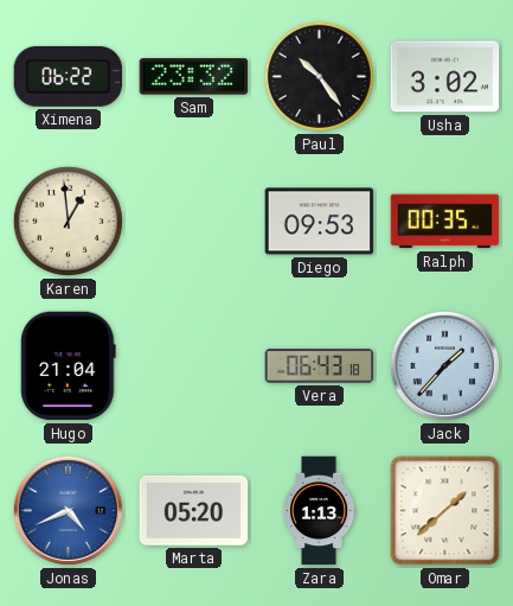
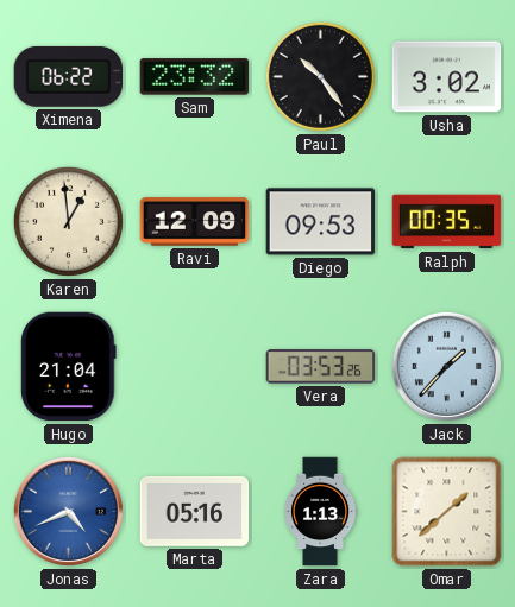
Ravi: none -> 12:09
Vera: 06:43 -> 03:53
Marta: 05:20 -> 05:16
